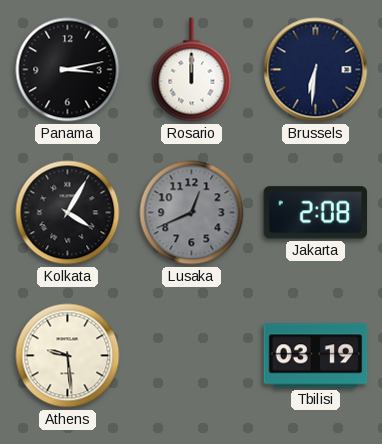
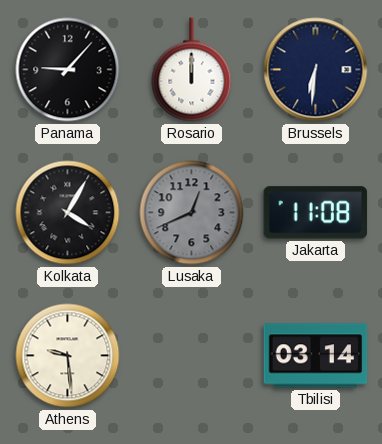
Panama: 3:13 -> 9:07
Jakarta: 2:08 -> 11:08
Tbilisi: 03:19 -> 03:14
